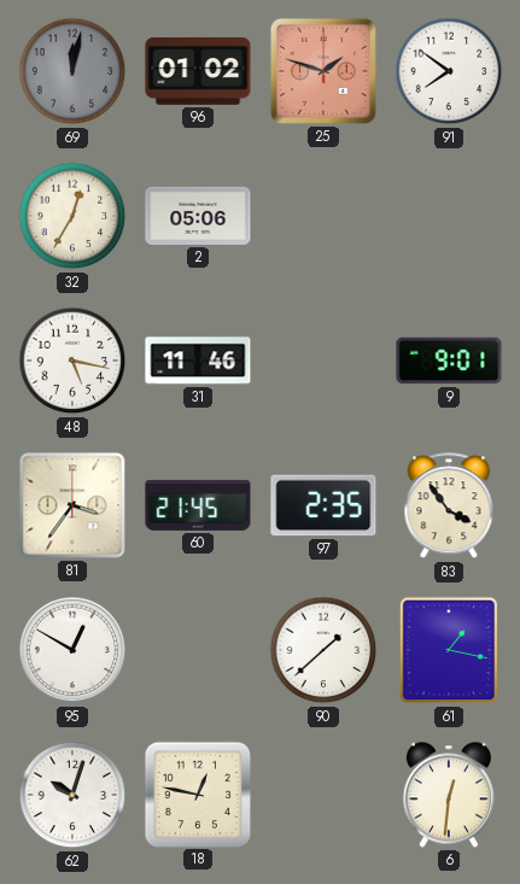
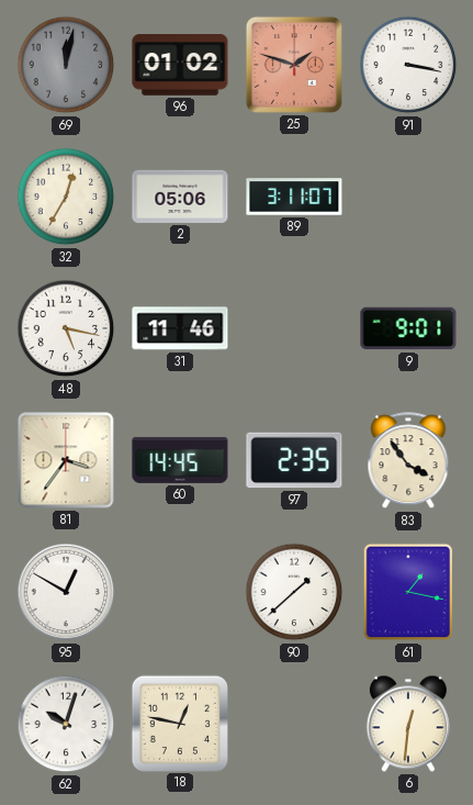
91: 7:51 -> 3:17
89: none -> 3:11
60: 21:45 -> 14:45
